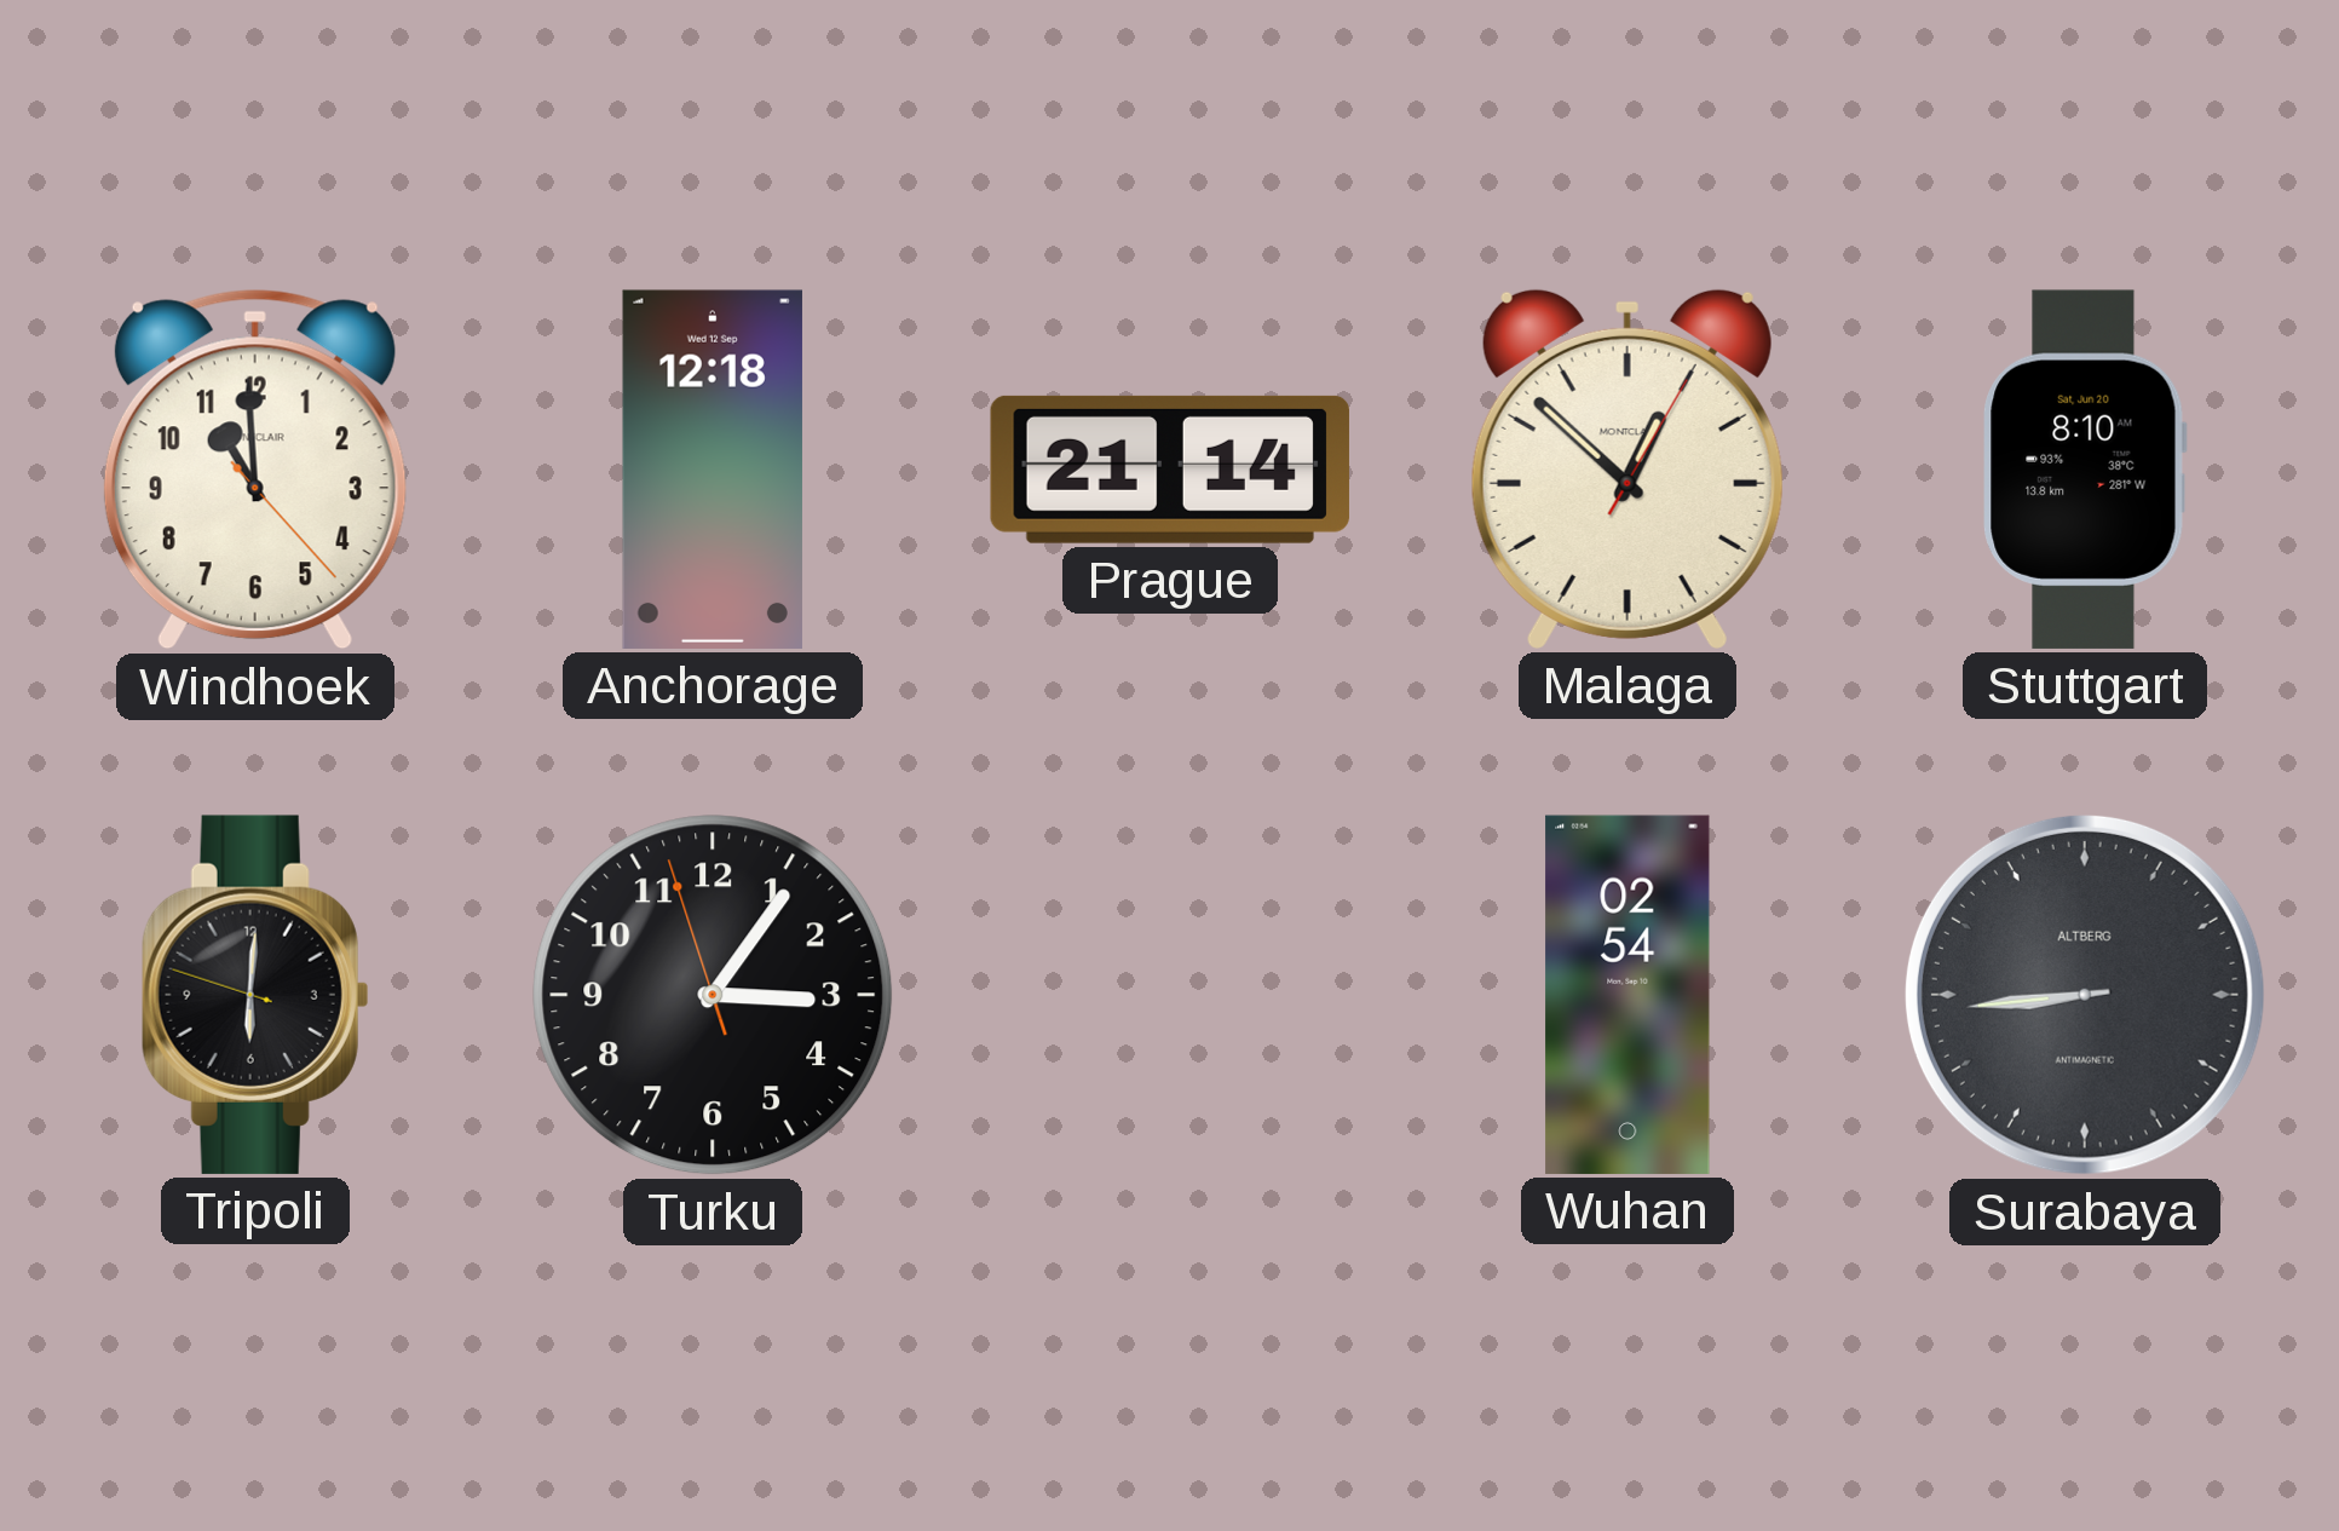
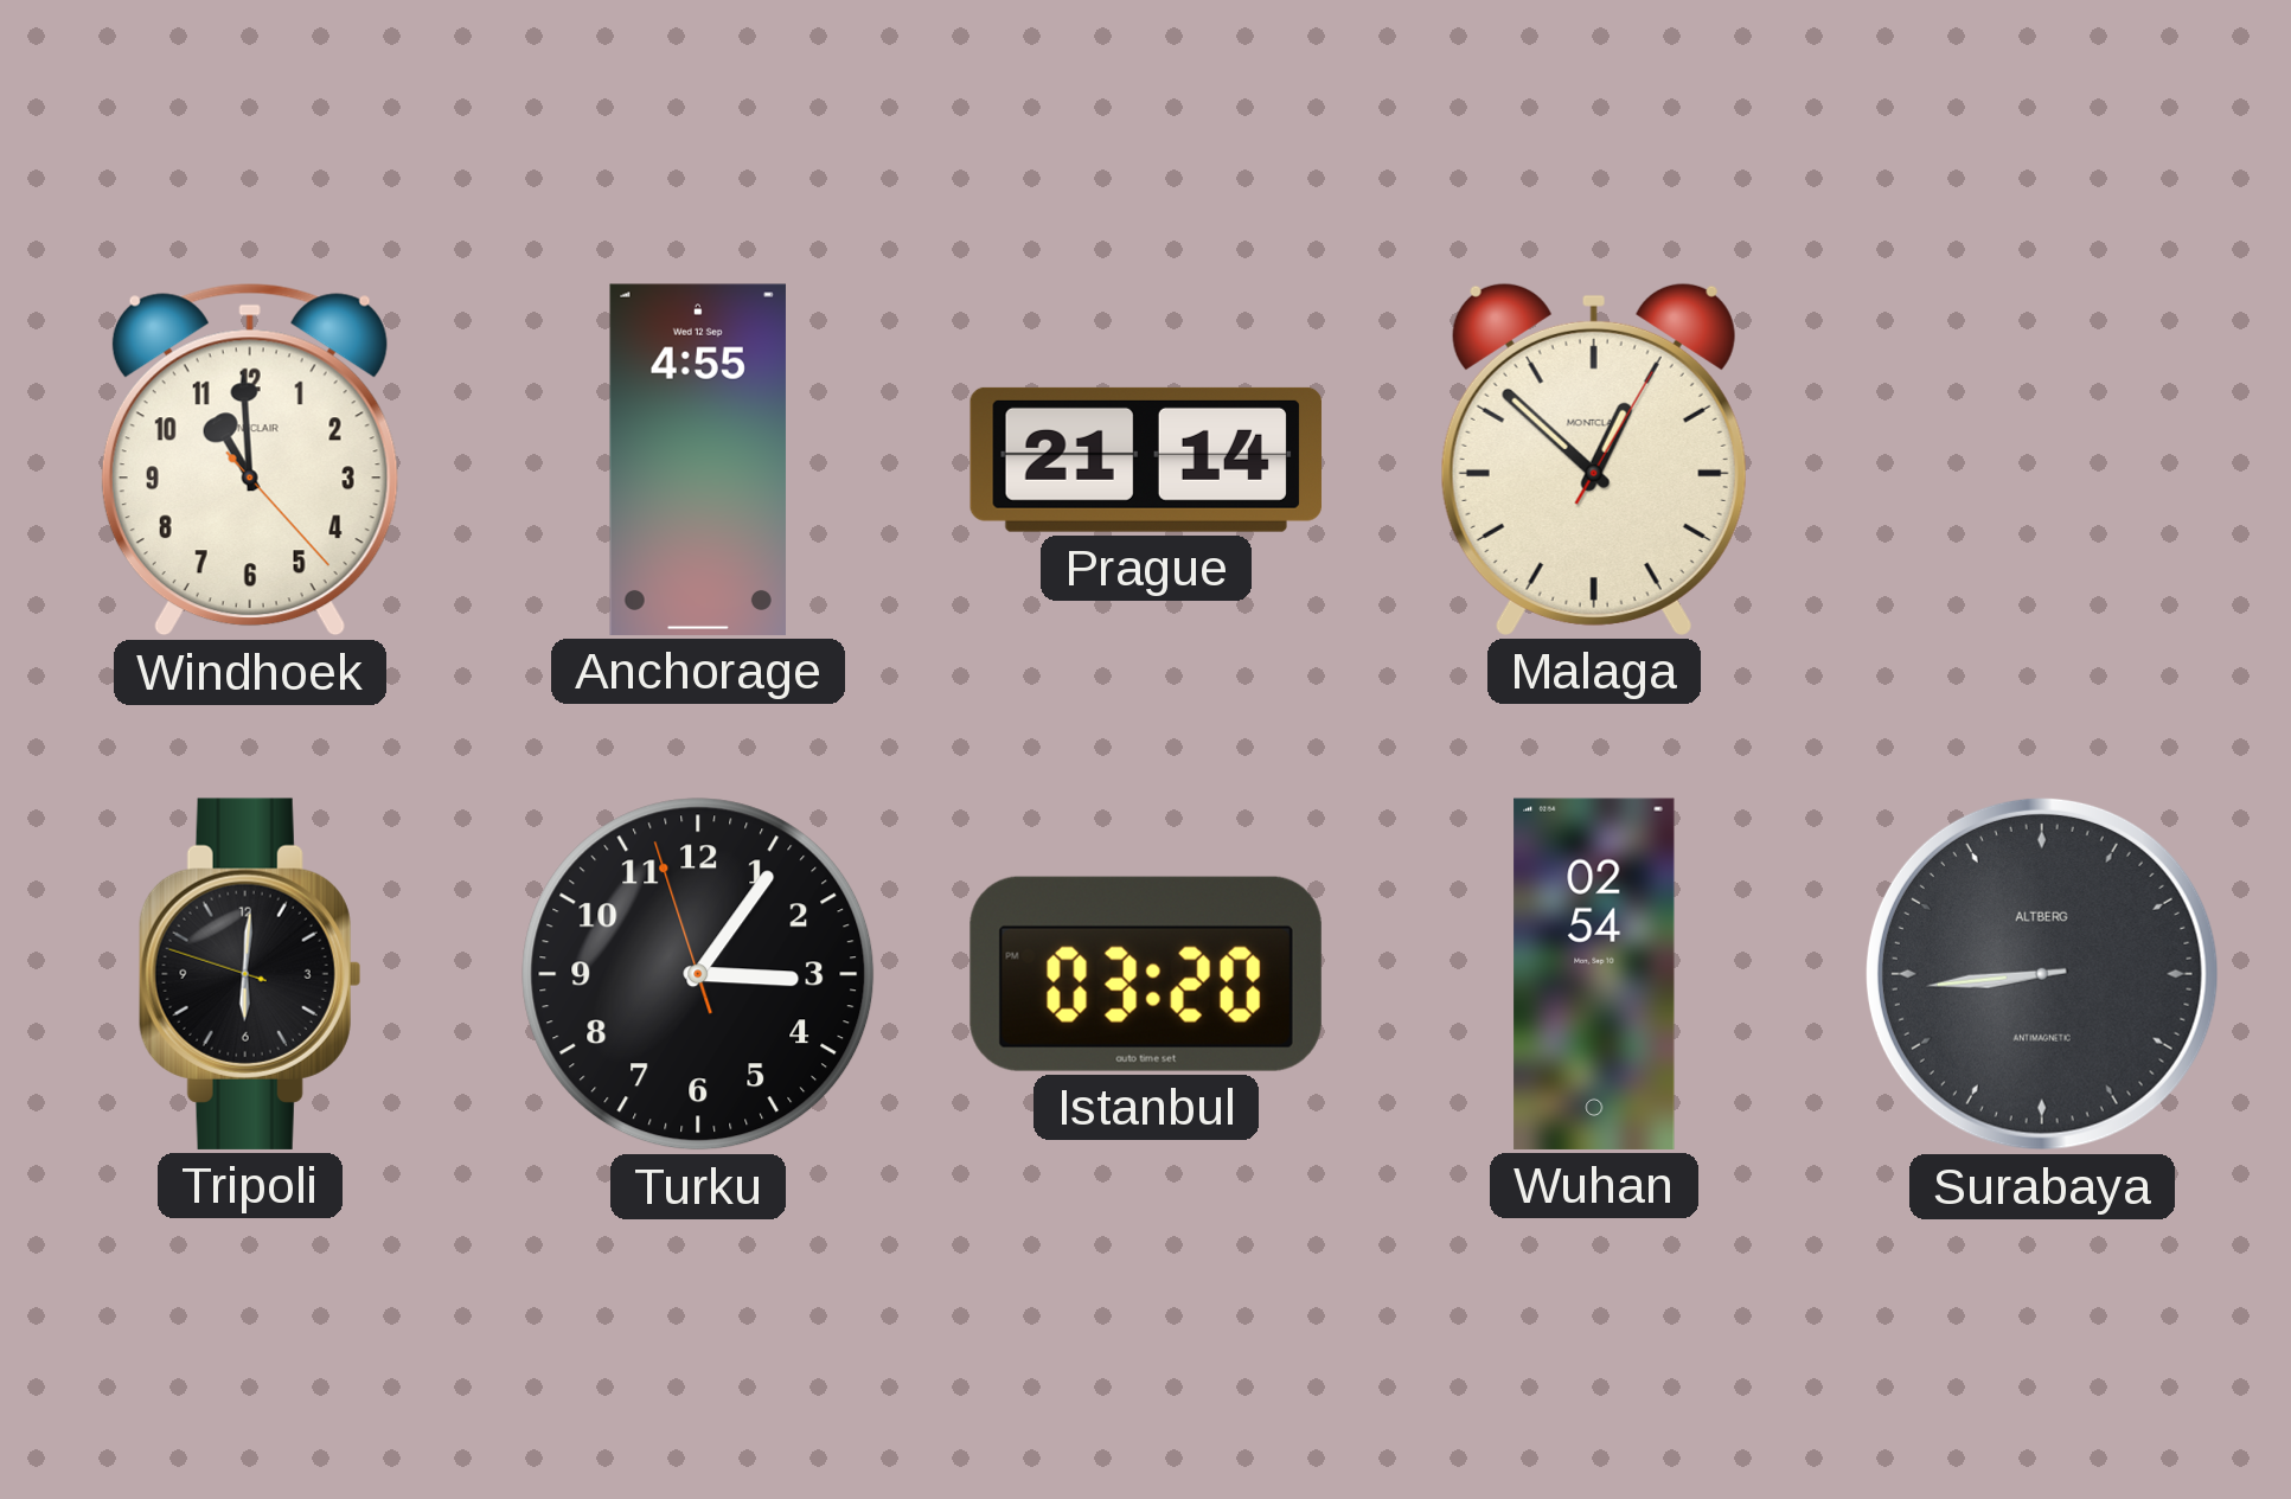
Anchorage: 12:18 -> 4:55
Stuttgart: 8:10 -> none
Istanbul: none -> 03:20
